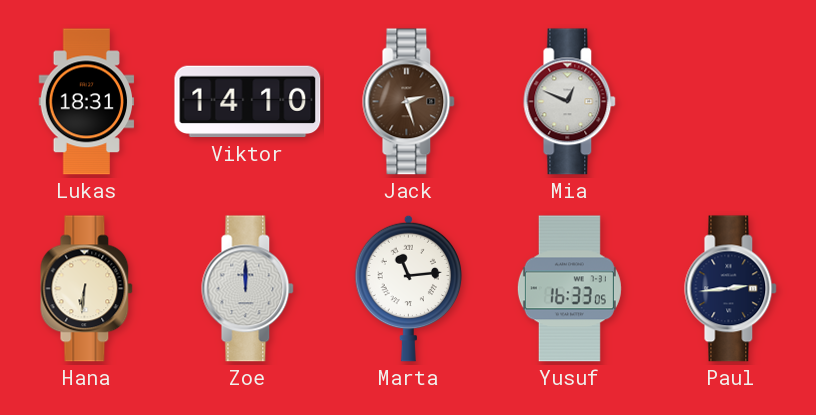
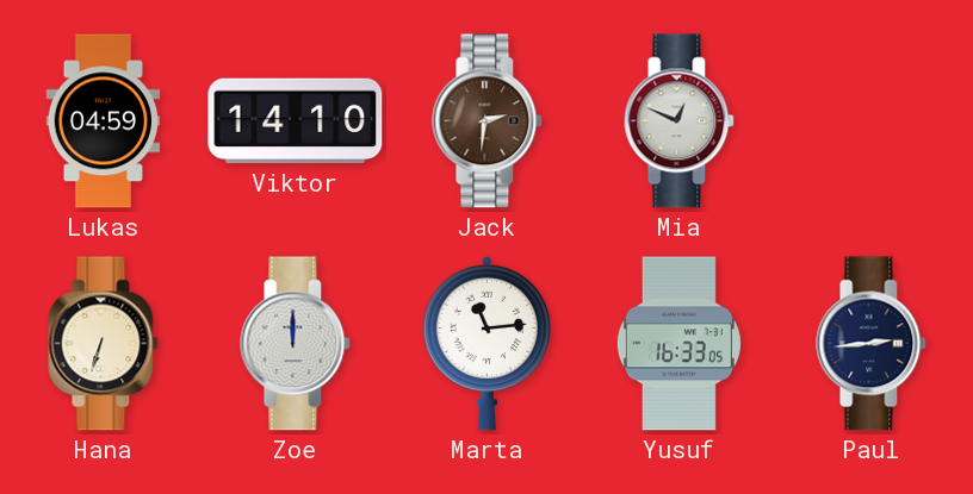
Lukas: 18:31 -> 04:59
Jack: 2:27 -> 2:31
Hana: 6:31 -> 6:33
